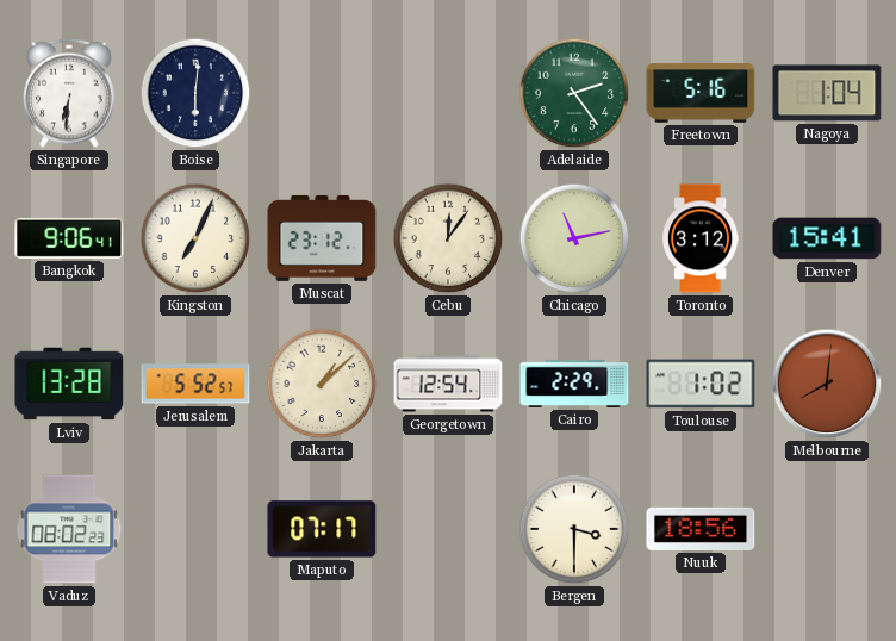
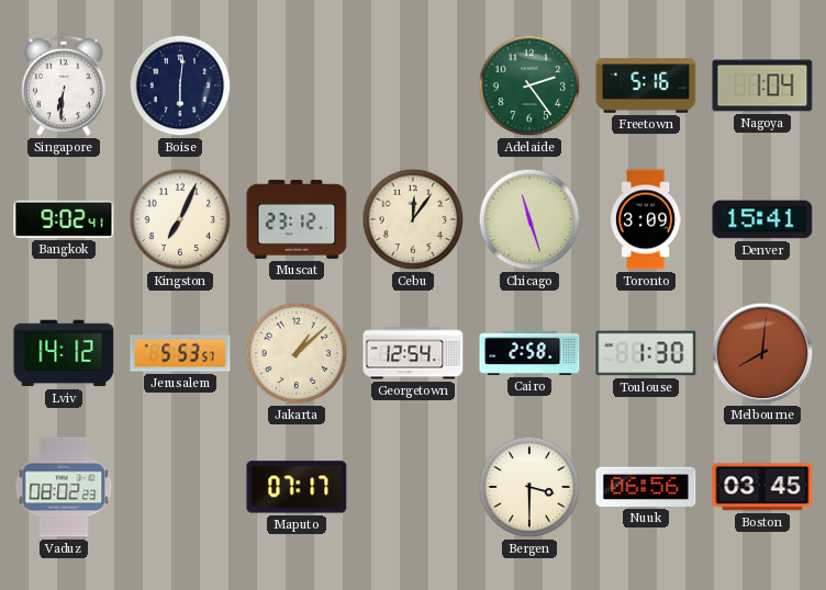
Bangkok: 9:06 -> 9:02
Chicago: 11:13 -> 11:27
Toronto: 3:12 -> 3:09
Lviv: 13:28 -> 14:12
Jerusalem: 5:52 -> 5:53
Cairo: 2:29 -> 2:58
Toulouse: 1:02 -> 1:30
Nuuk: 18:56 -> 06:56
Boston: none -> 03:45
